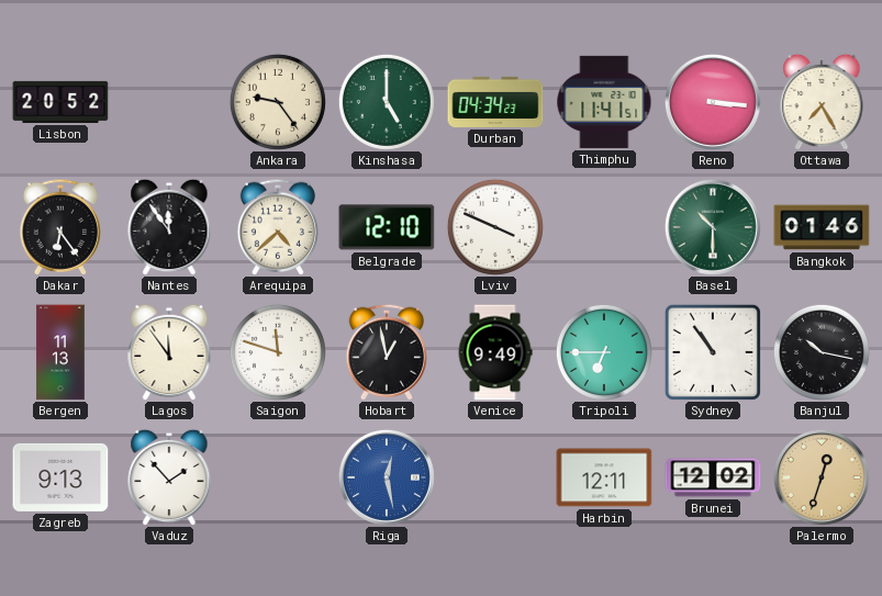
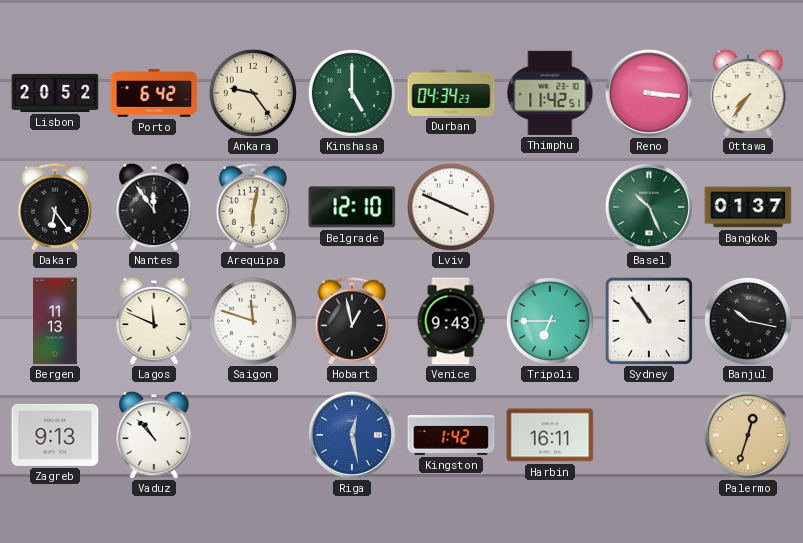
Porto: none -> 6:42
Thimphu: 11:41 -> 11:42
Ottawa: 7:25 -> 7:36
Arequipa: 4:38 -> 6:02
Basel: 10:30 -> 10:26
Bangkok: 01:46 -> 01:37
Lagos: 11:54 -> 11:49
Venice: 9:49 -> 9:43
Vaduz: 1:53 -> 10:53
Kingston: none -> 1:42
Harbin: 12:11 -> 16:11
Brunei: 12:02 -> none
